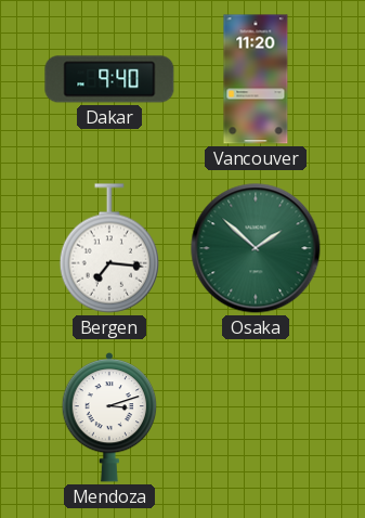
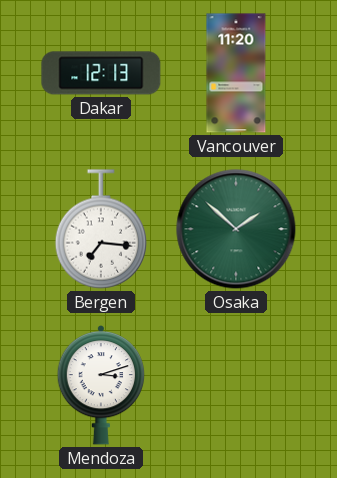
Dakar: 9:40 -> 12:13
